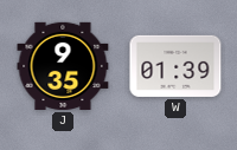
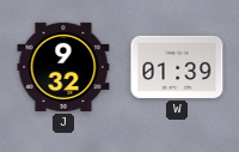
J: 9:35 -> 9:32
